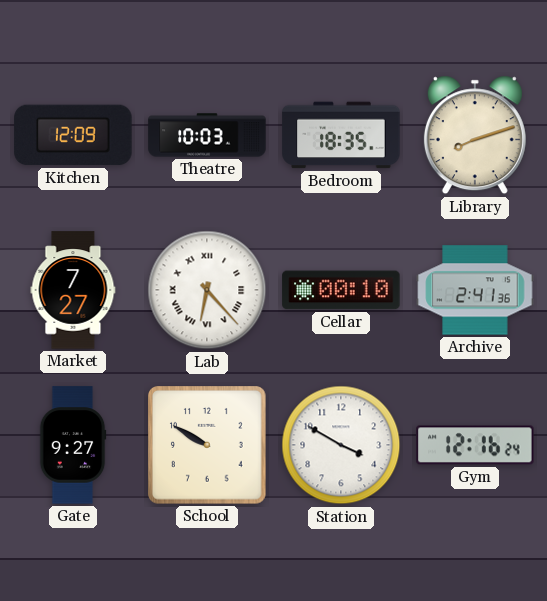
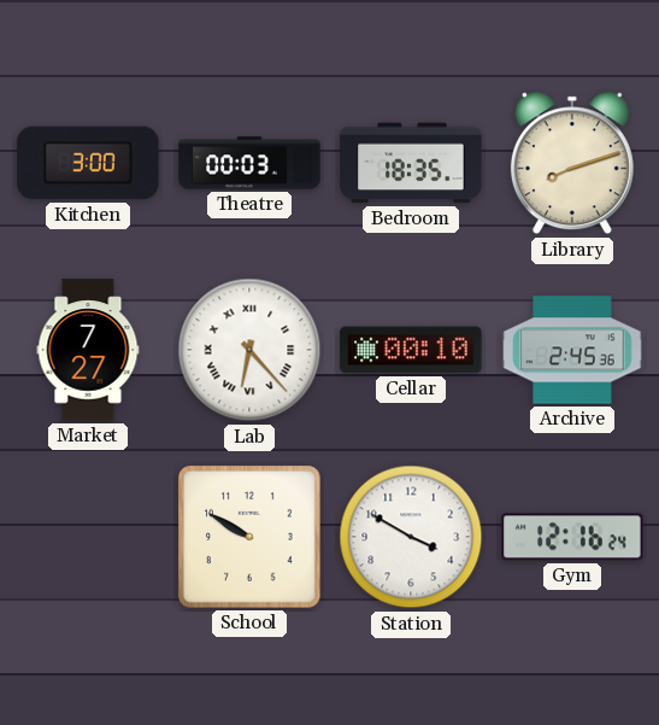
Kitchen: 12:09 -> 3:00
Theatre: 10:03 -> 00:03
Archive: 2:41 -> 2:45
Gate: 9:27 -> none
